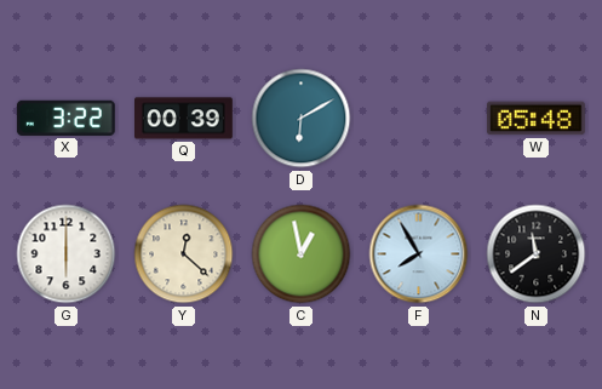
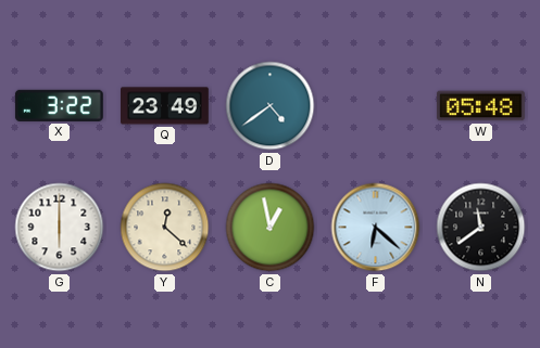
Q: 00:39 -> 23:49
D: 6:10 -> 4:39
F: 7:55 -> 6:22
